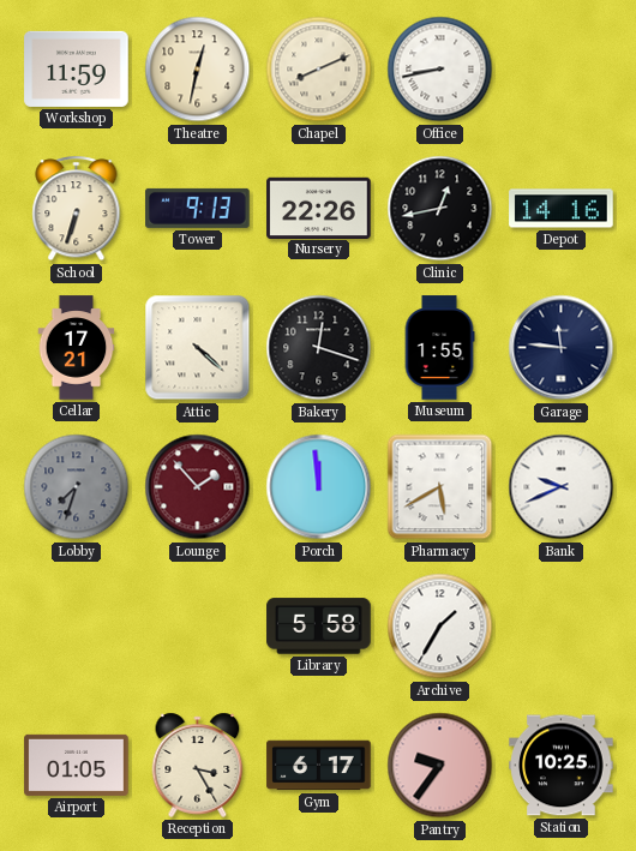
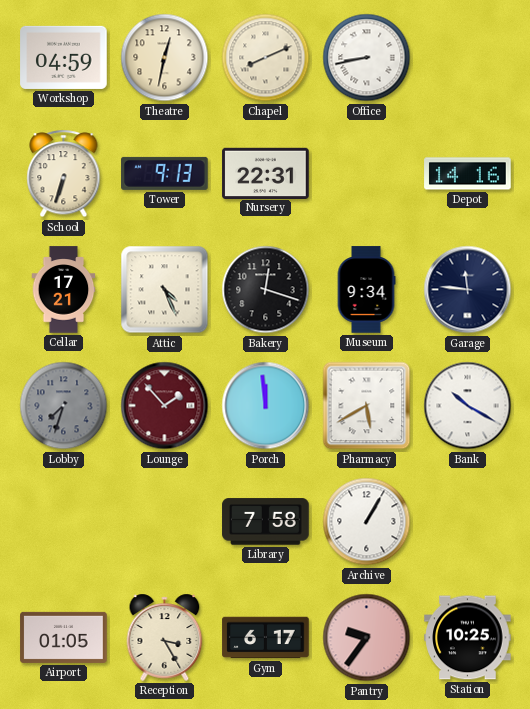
Workshop: 11:59 -> 04:59
Nursery: 22:26 -> 22:31
Clinic: 12:43 -> none
Attic: 4:22 -> 4:26
Museum: 1:55 -> 9:34
Bank: 9:41 -> 10:20
Library: 5:58 -> 7:58
Archive: 1:35 -> 1:05
